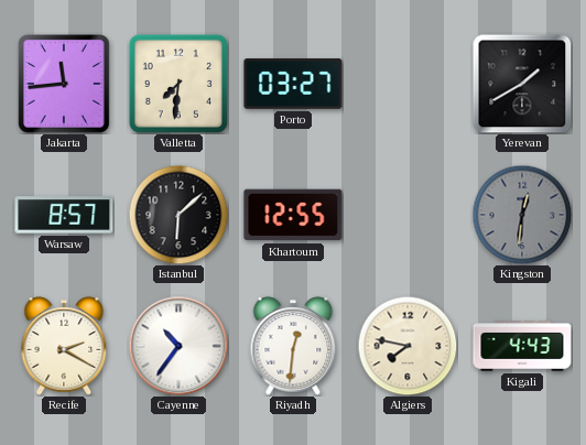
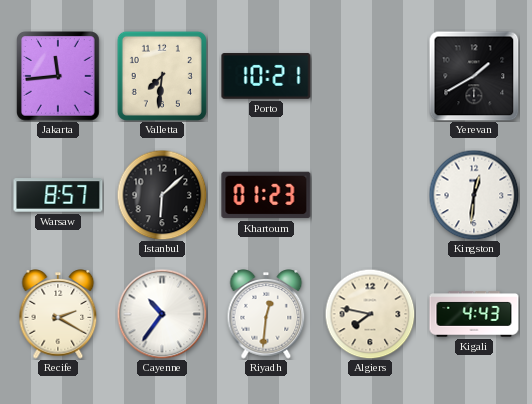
Porto: 03:27 -> 10:21
Khartoum: 12:55 -> 01:23
Kingston dial: grey -> white
